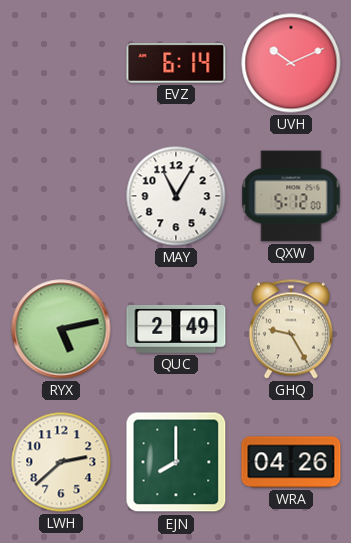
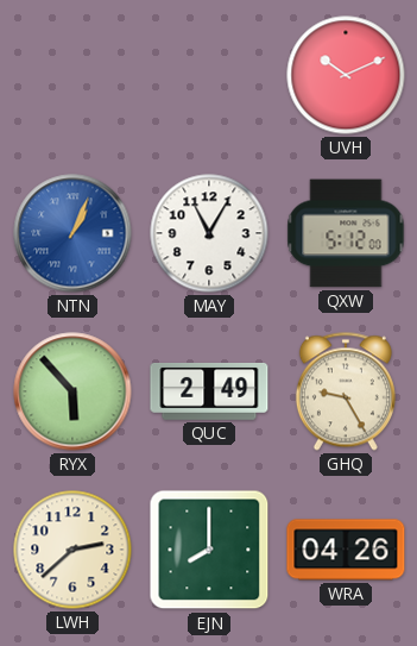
EVZ: 6:14 -> none
NTN: none -> 1:04
RYX: 5:13 -> 5:53
